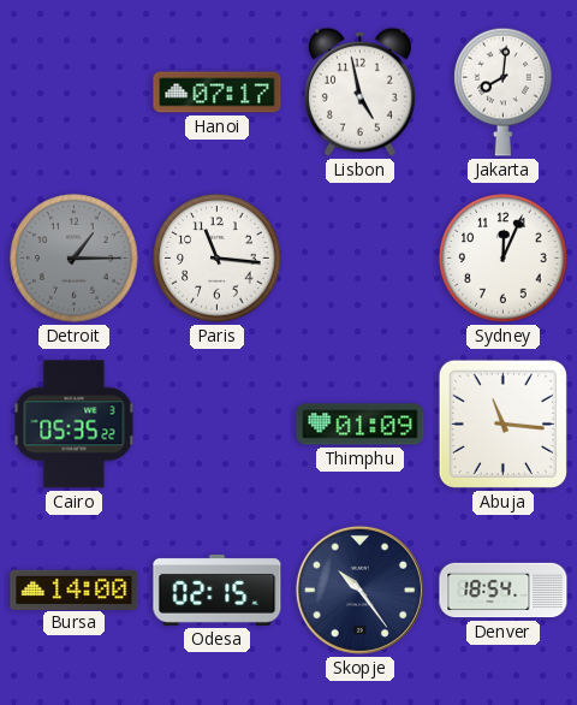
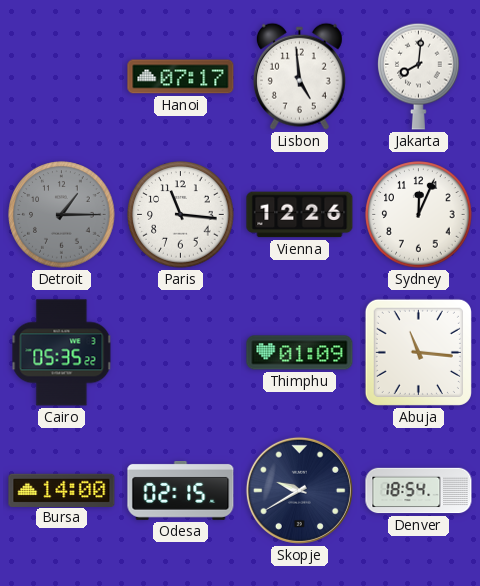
Lisbon: 4:58 -> 4:59
Vienna: none -> 12:26
Skopje: 10:24 -> 9:40
